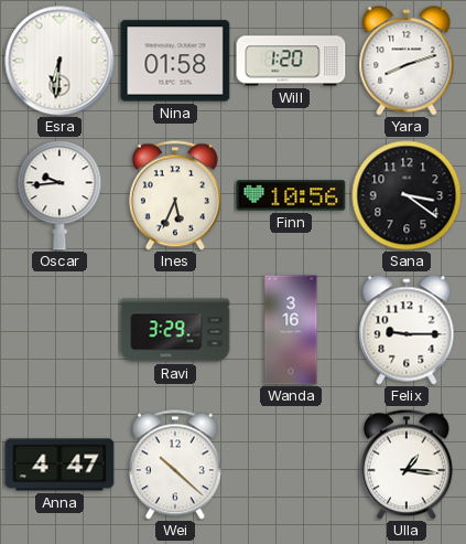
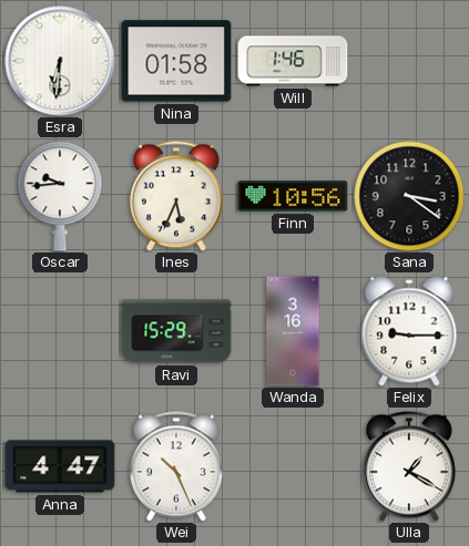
Will: 1:20 -> 1:46
Yara: 8:12 -> none
Ravi: 3:29 -> 15:29
Wei: 10:22 -> 10:26
Ulla: 1:16 -> 1:20
